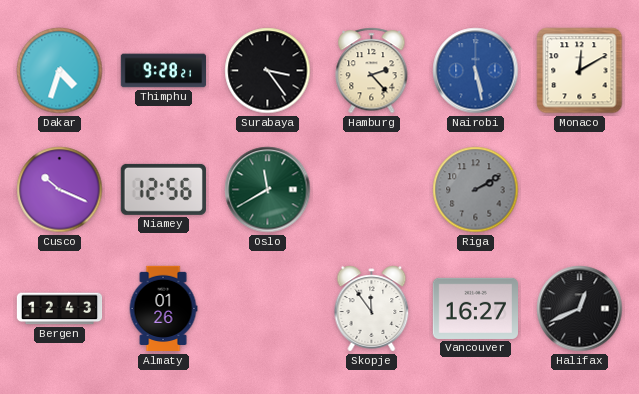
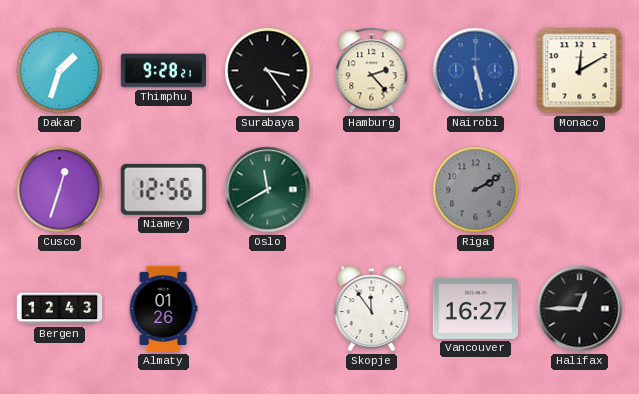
Dakar: 4:33 -> 1:33
Cusco: 10:19 -> 12:33
Halifax: 12:41 -> 12:45
